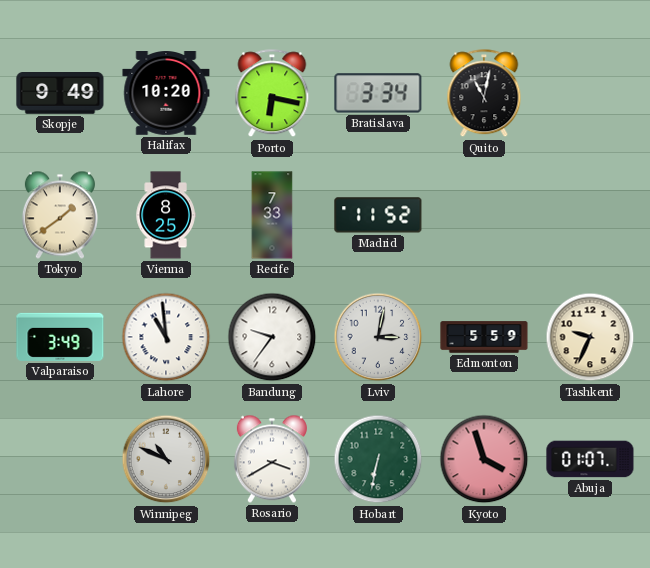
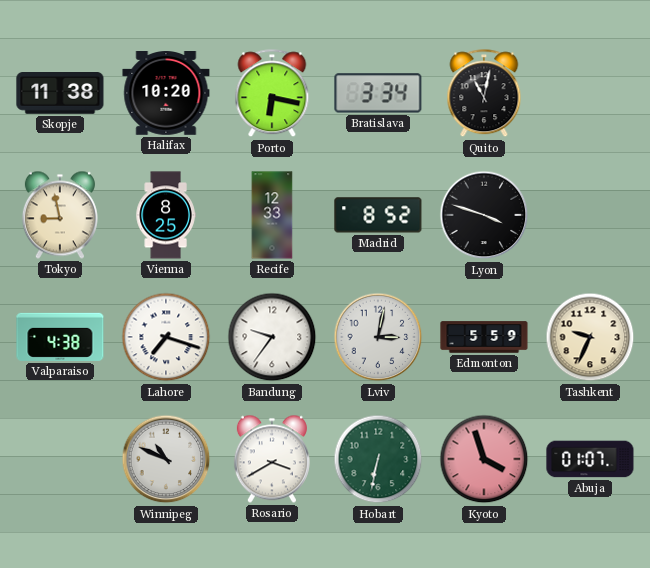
Skopje: 9:49 -> 11:38
Tokyo: 1:39 -> 8:58
Recife: 7:33 -> 12:33
Madrid: 11:52 -> 8:52
Lyon: none -> 3:48
Valparaiso: 3:49 -> 4:38
Lahore: 10:59 -> 7:18
